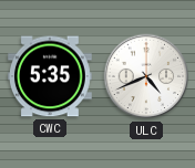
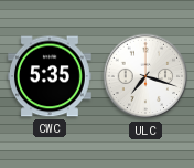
ULC: 4:41 -> 7:18
